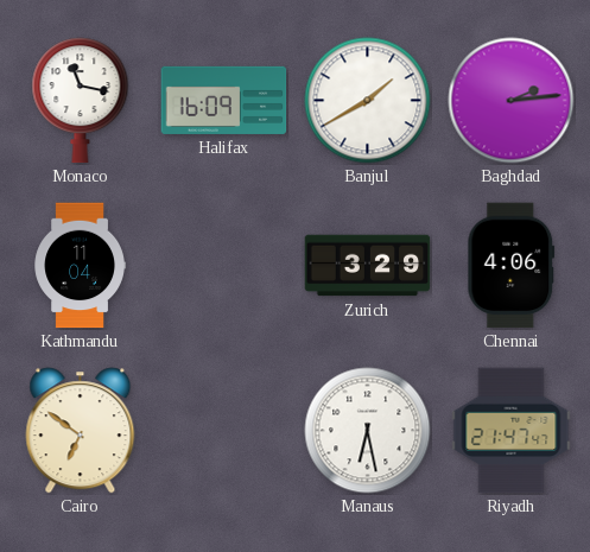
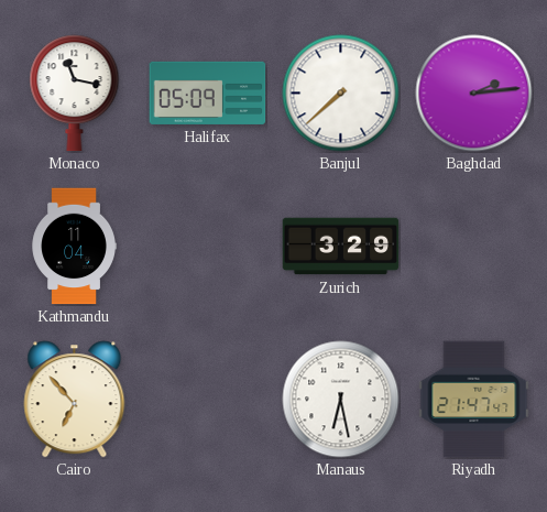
Halifax: 16:09 -> 05:09
Banjul: 1:40 -> 7:38
Chennai: 4:06 -> none
Cairo: 6:51 -> 6:53
